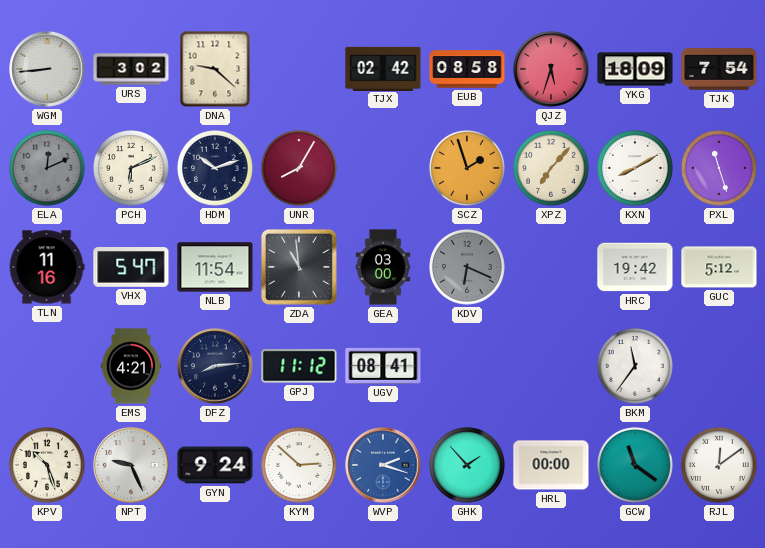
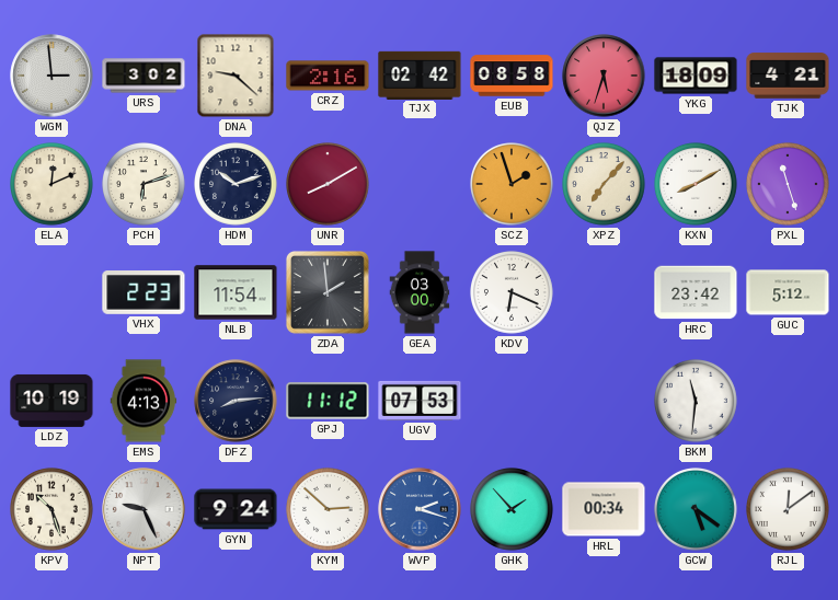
WGM: 8:44 -> 2:59
CRZ: none -> 2:16
TJK: 7:54 -> 4:21
ELA dial: grey -> cream
PCH: 6:11 -> 6:12
UNR: 8:05 -> 8:10
TLN: 11:16 -> none
VHX: 5:47 -> 2:23
ZDA: 10:59 -> 1:59
KDV dial: grey -> white
HRC: 19:42 -> 23:42
LDZ: none -> 10:19
EMS: 4:21 -> 4:13
UGV: 08:41 -> 07:53
BKM: 11:36 -> 11:31
HRL: 00:00 -> 00:34
GCW: 11:21 -> 5:21
